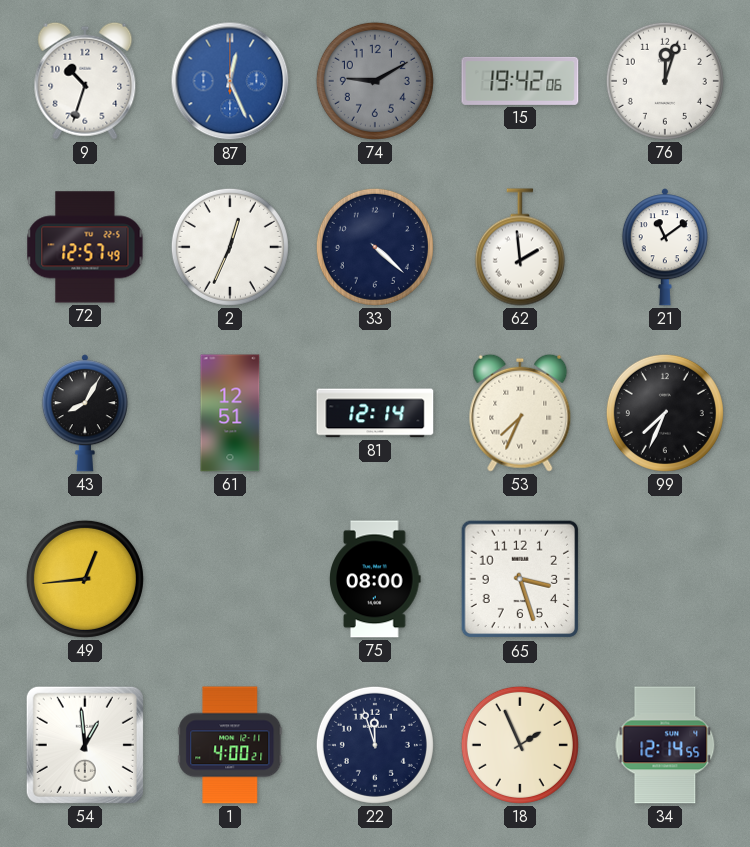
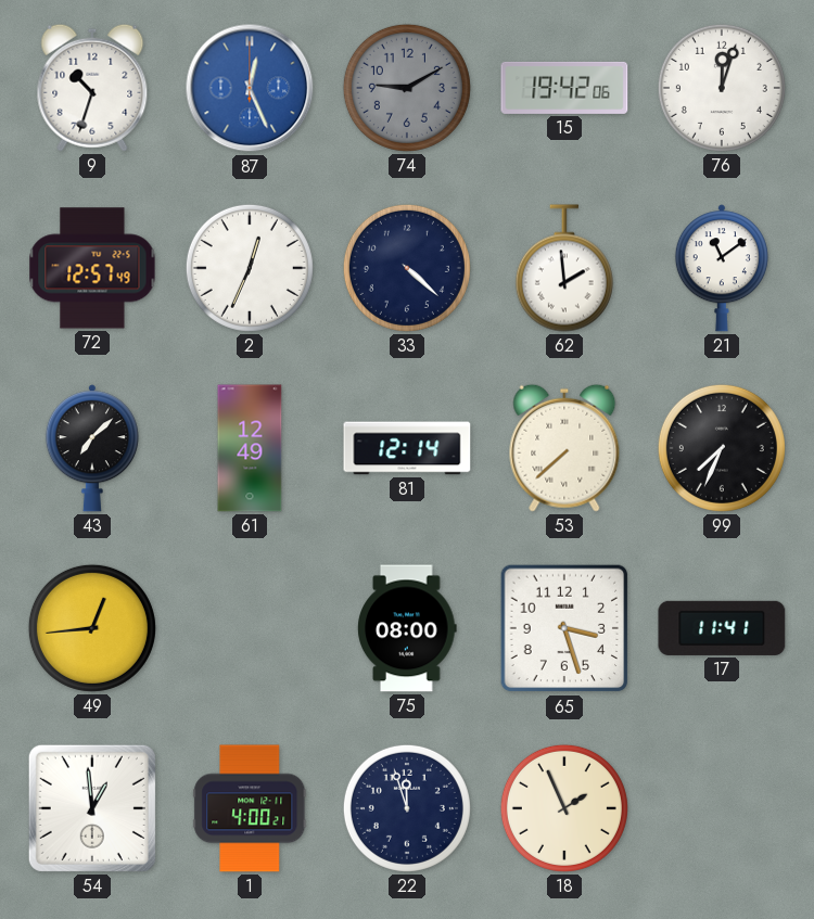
43: 8:05 -> 7:08
61: 12:51 -> 12:49
53: 7:34 -> 7:38
17: none -> 11:41
34: 12:14 -> none
